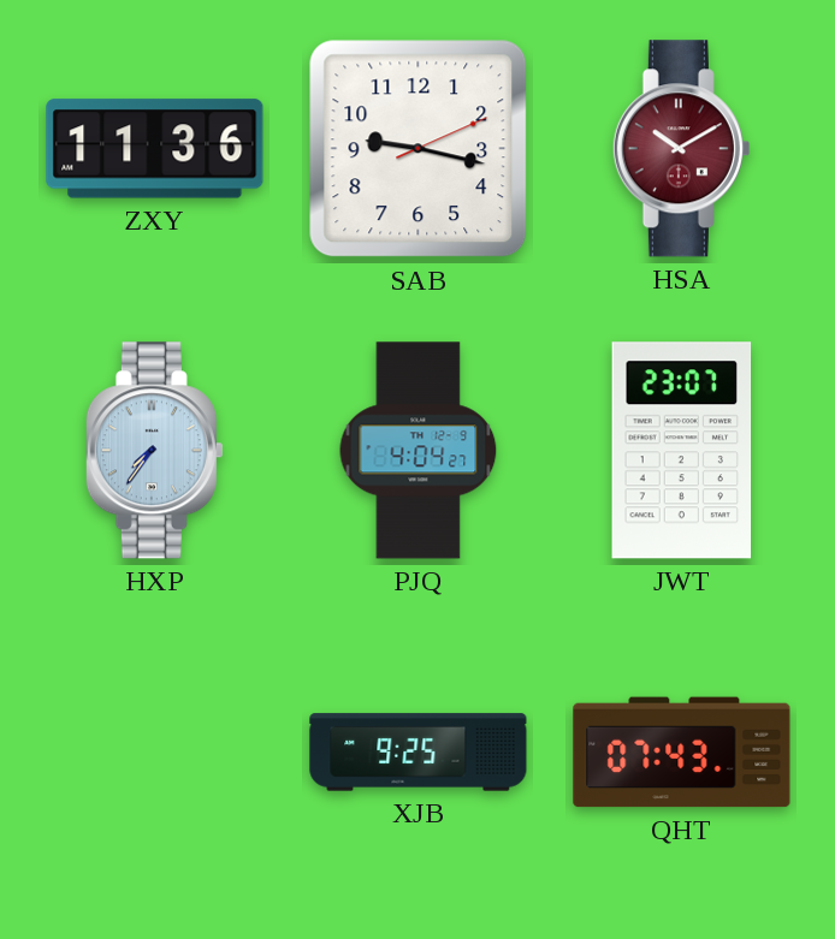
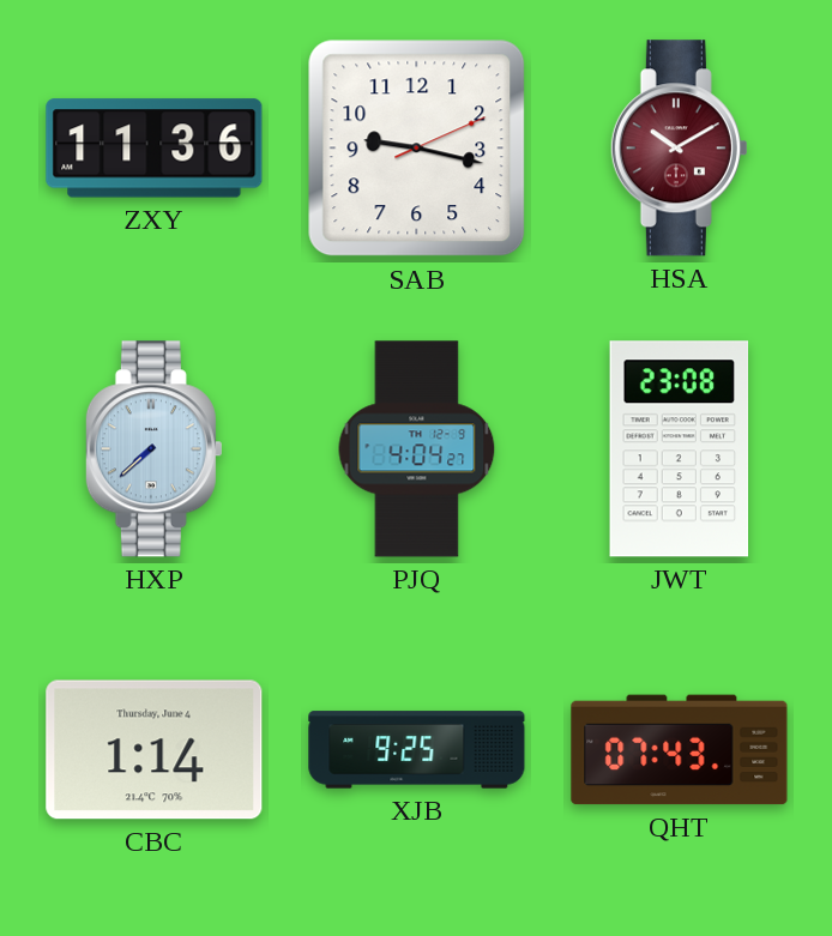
HXP: 7:36 -> 7:38
JWT: 23:07 -> 23:08
CBC: none -> 1:14
